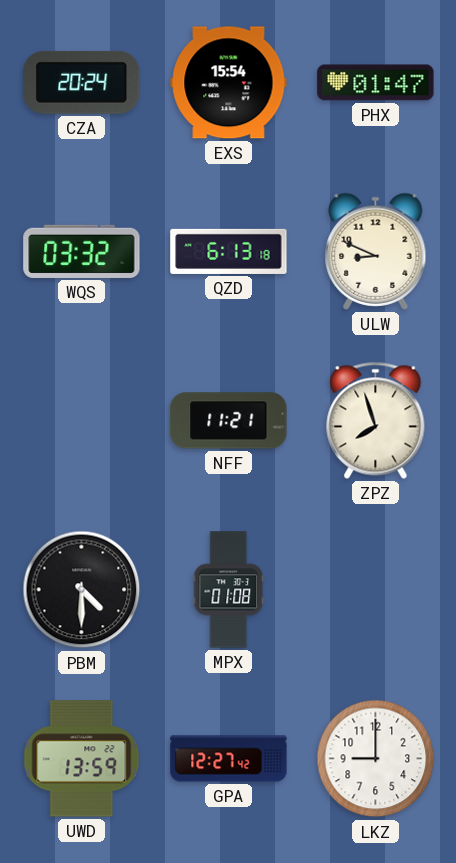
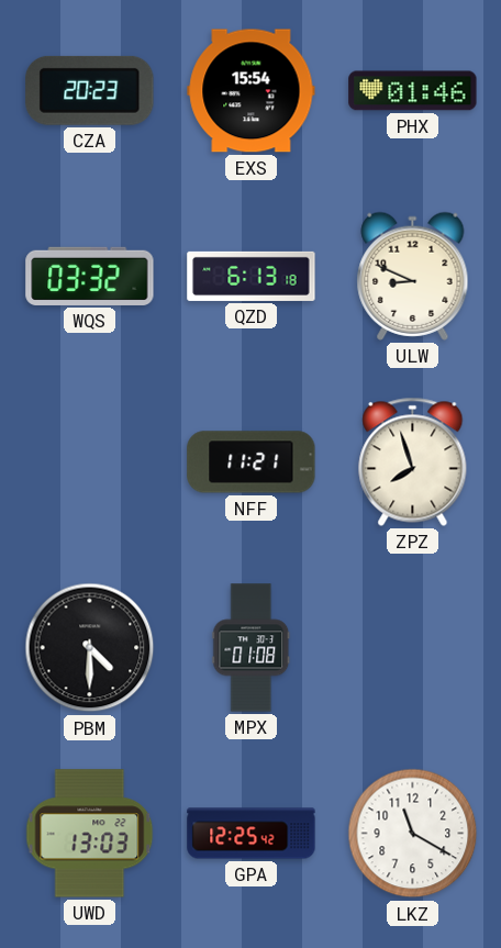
CZA: 20:24 -> 20:23
PHX: 01:47 -> 01:46
UWD: 13:59 -> 13:03
GPA: 12:27 -> 12:25
LKZ: 9:00 -> 11:20
